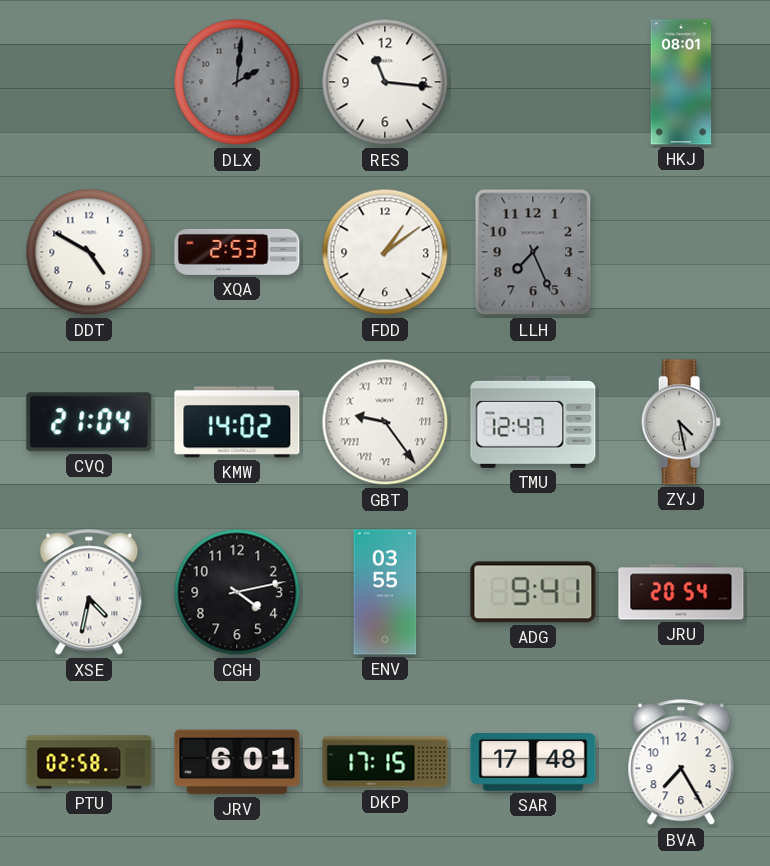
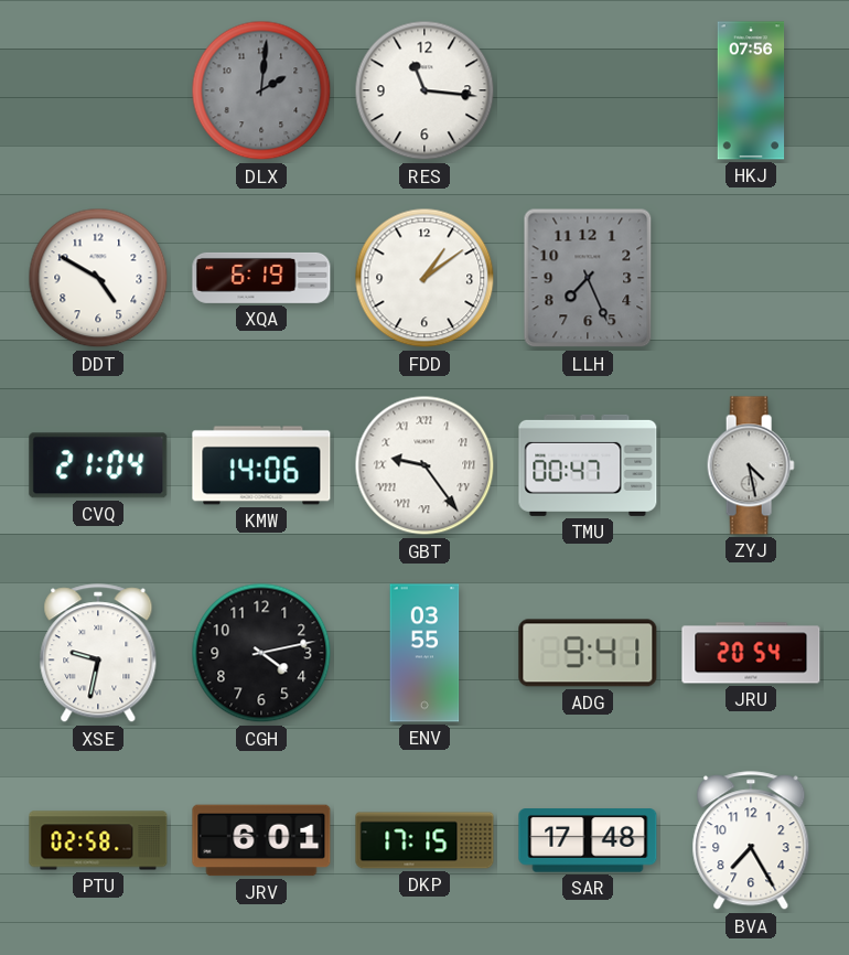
HKJ: 08:01 -> 07:56
XQA: 2:53 -> 6:19
KMW: 14:02 -> 14:06
TMU: 12:47 -> 00:47
XSE: 4:32 -> 9:32
